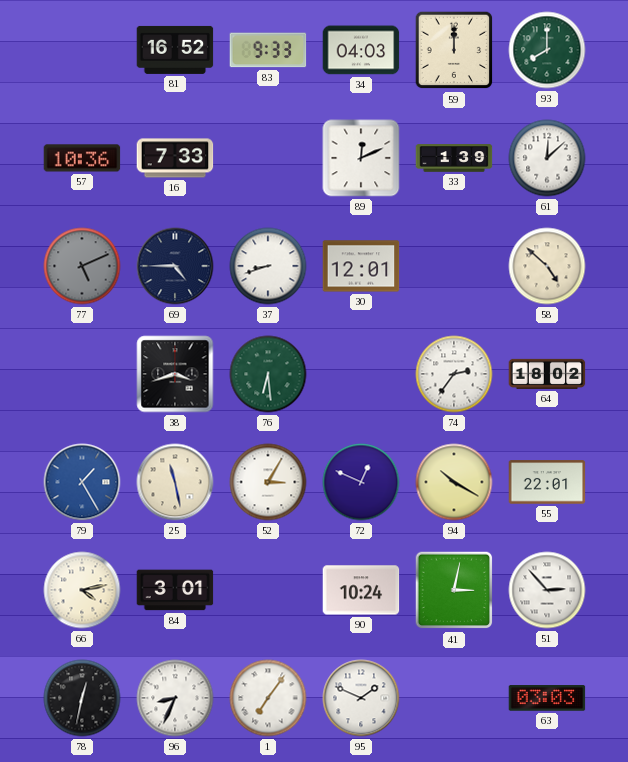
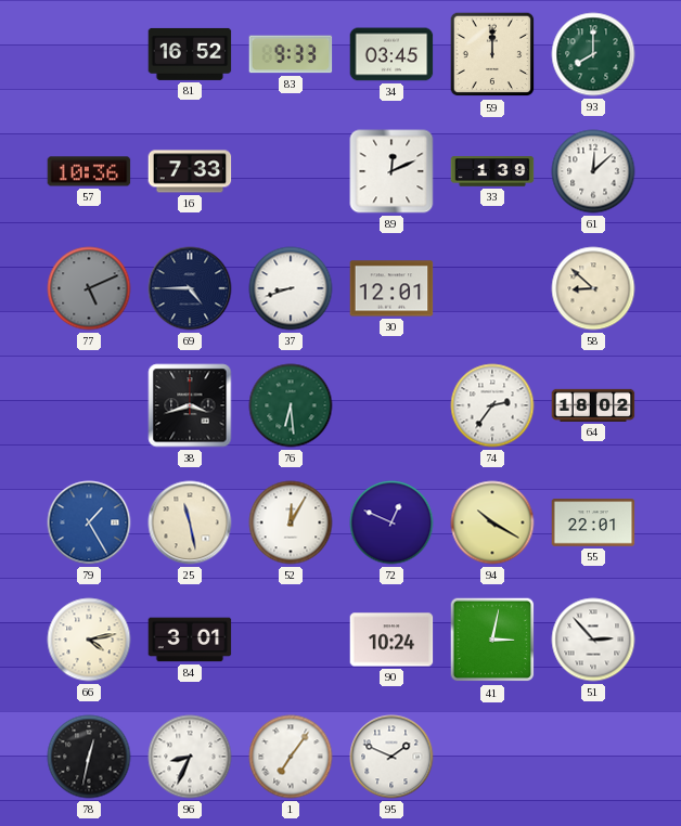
34: 04:03 -> 03:45
58: 4:52 -> 8:52
52: 3:05 -> 12:05
63: 03:03 -> none
